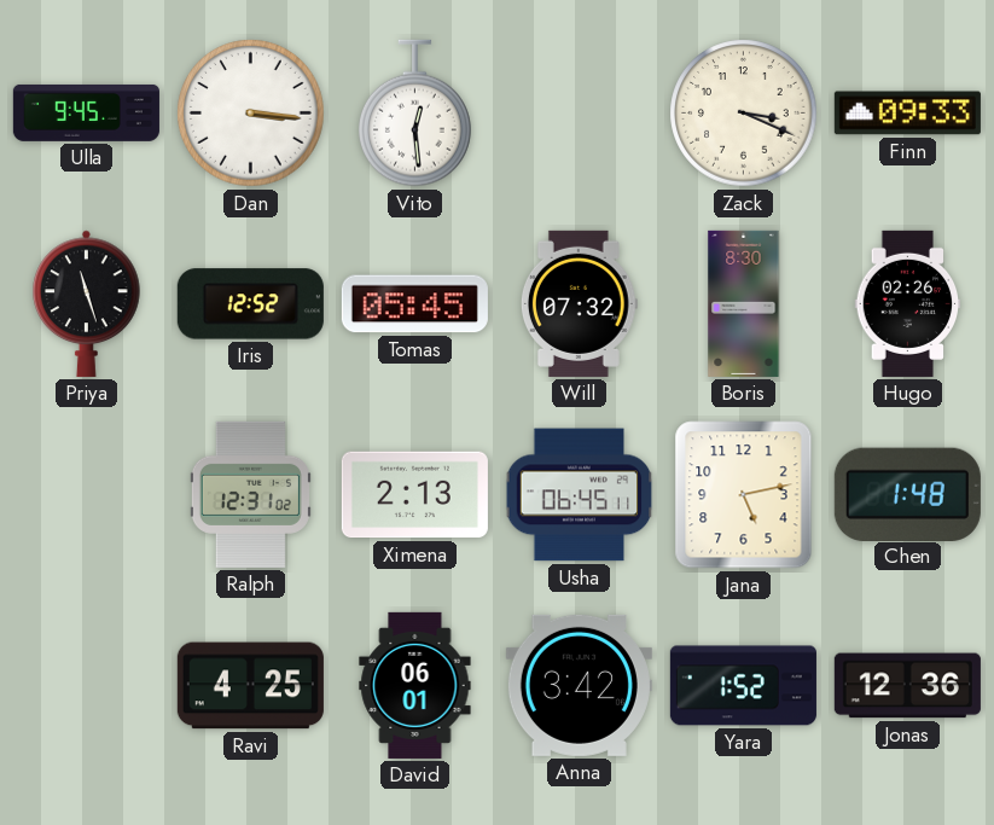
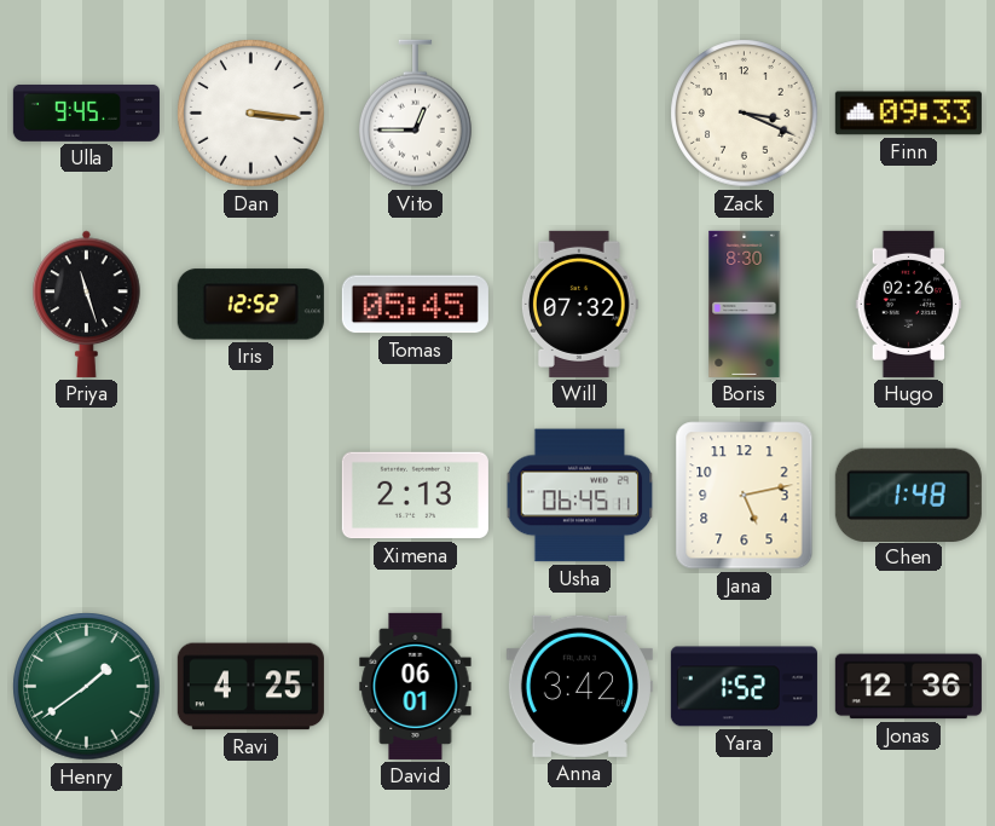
Vito: 12:29 -> 12:45
Ralph: 12:31 -> none
Henry: none -> 1:39
